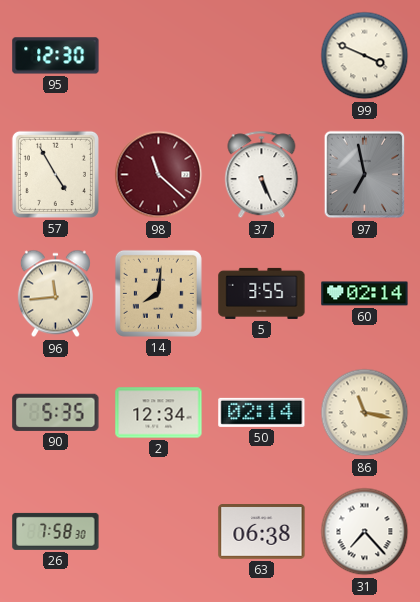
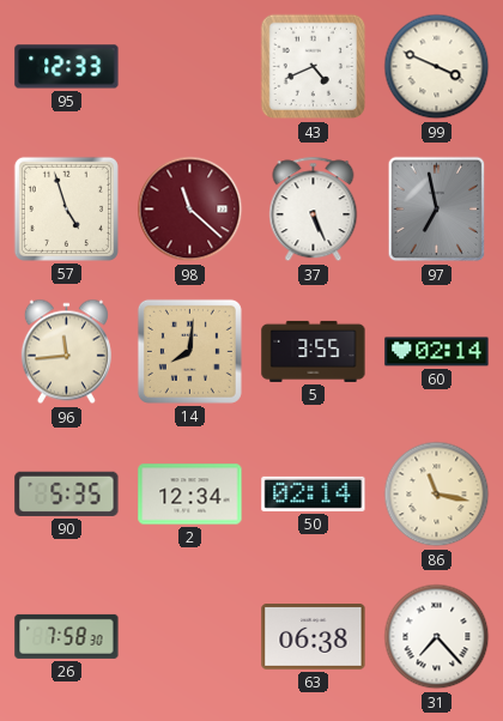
95: 12:30 -> 12:33
43: none -> 4:41
57: 4:55 -> 4:57
